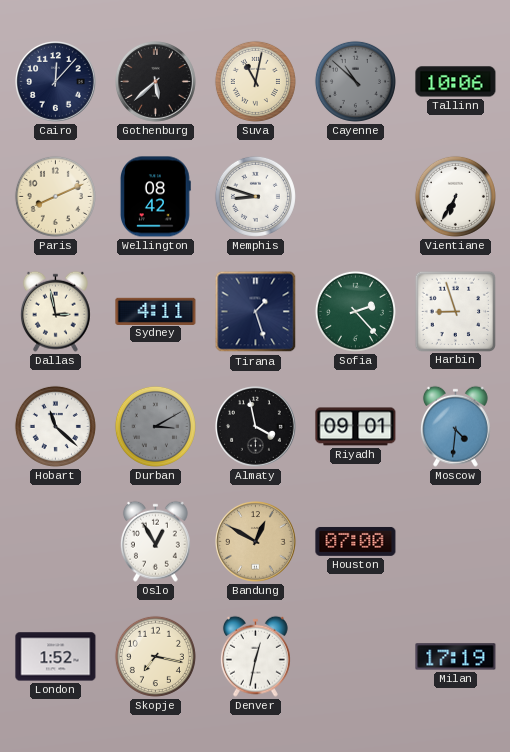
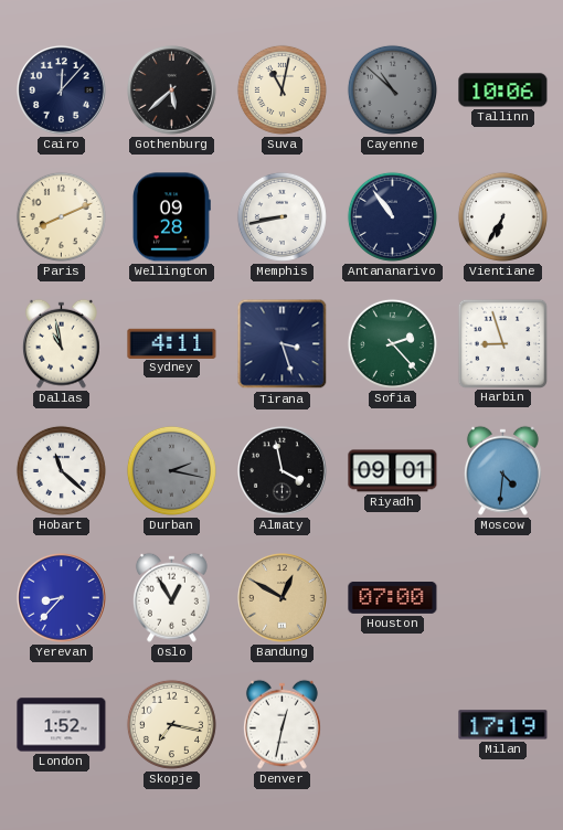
Wellington: 08:42 -> 09:28
Memphis: 8:48 -> 8:43
Antananarivo: none -> 10:54
Dallas: 2:58 -> 10:58
Tirana: 1:27 -> 3:27
Durban: 3:10 -> 2:17
Yerevan: none -> 8:37
